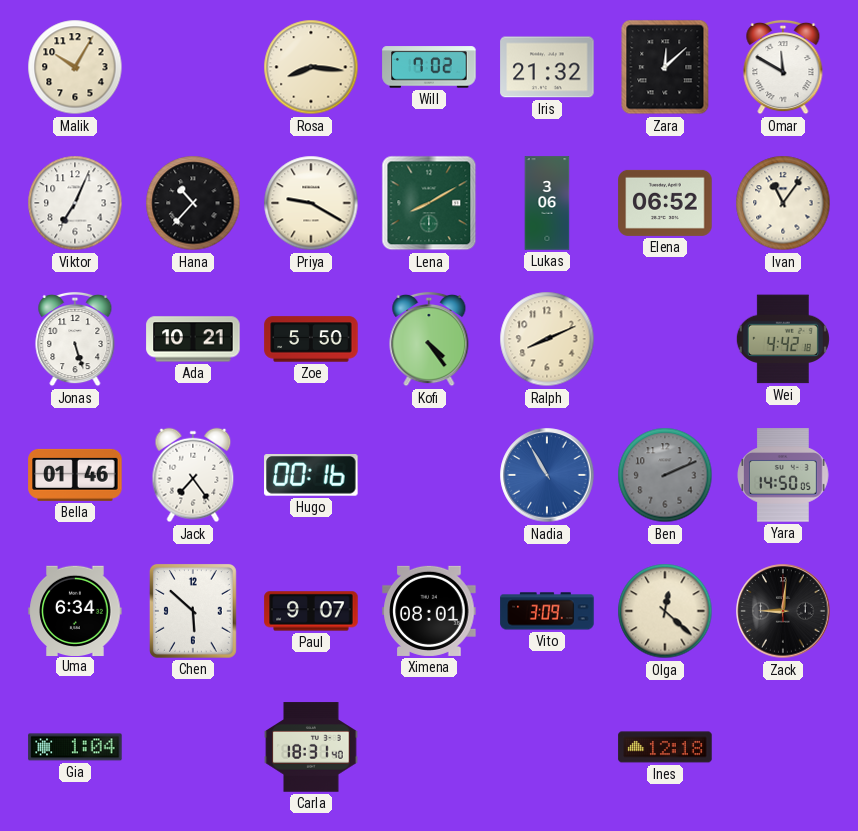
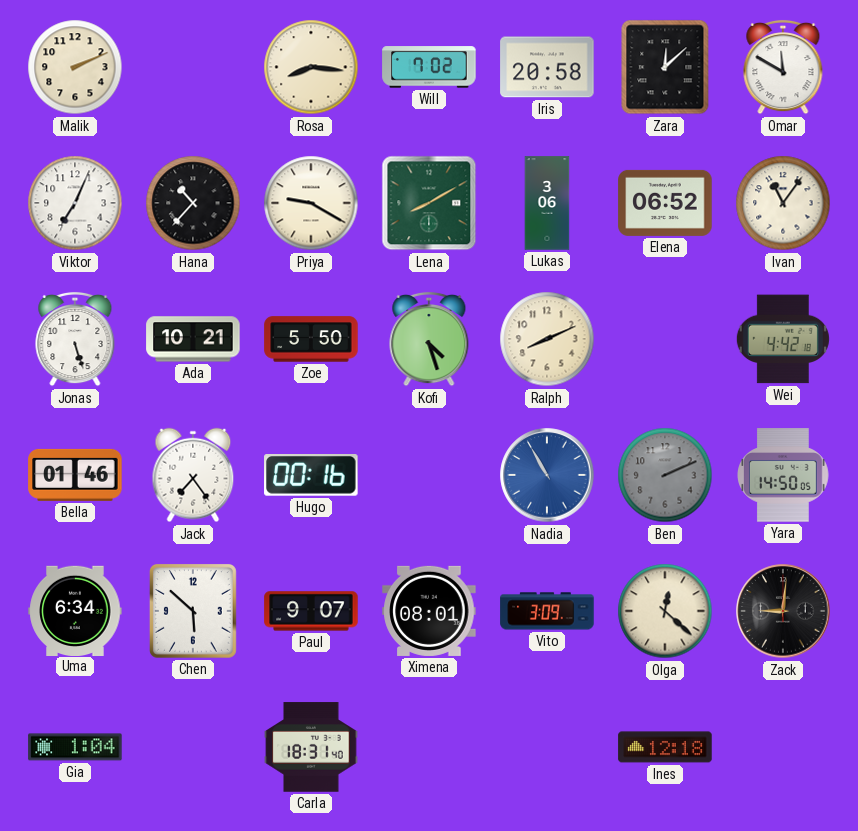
Malik: 10:05 -> 2:11
Iris: 21:32 -> 20:58
Kofi: 4:24 -> 4:27
